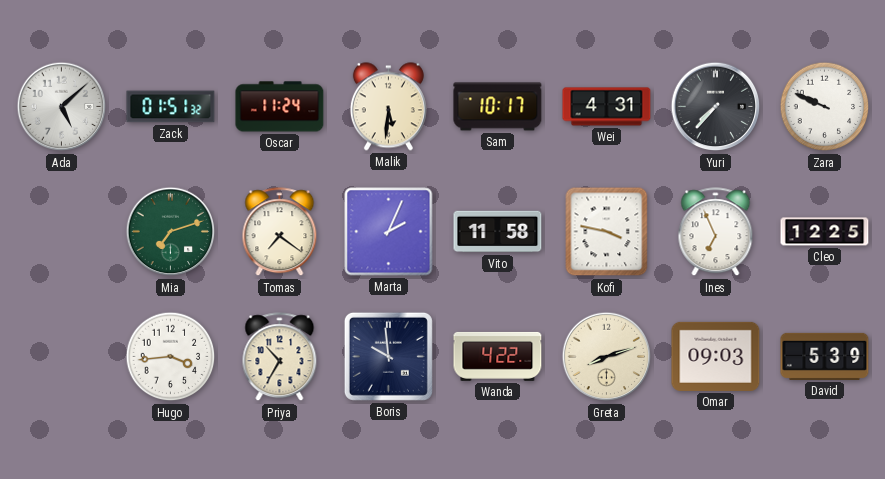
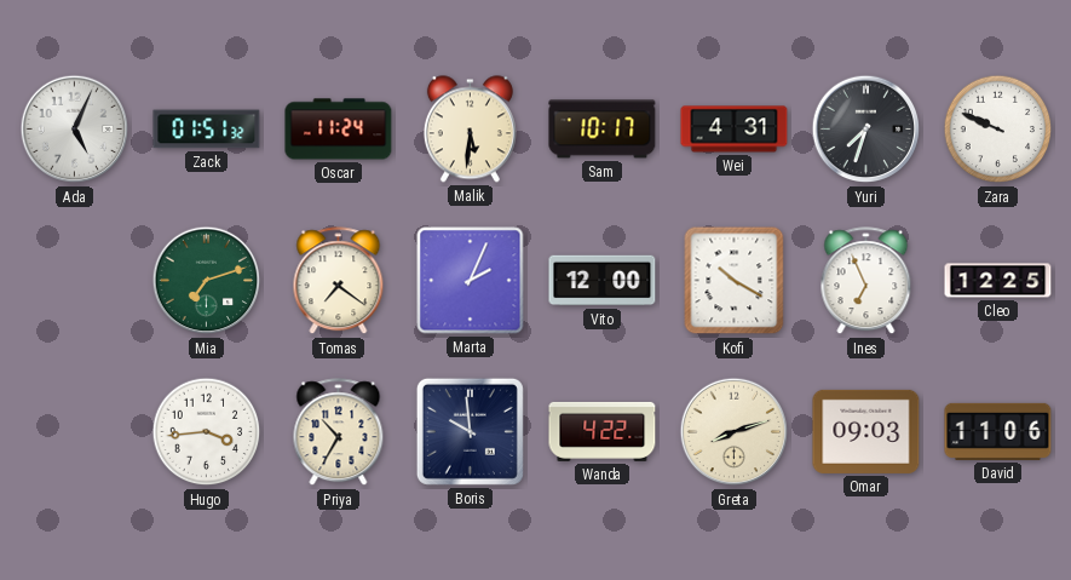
Ada: 5:08 -> 5:04
Yuri: 7:37 -> 7:33
Vito: 11:58 -> 12:00
Kofi: 3:47 -> 10:20
David: 5:39 -> 11:06
